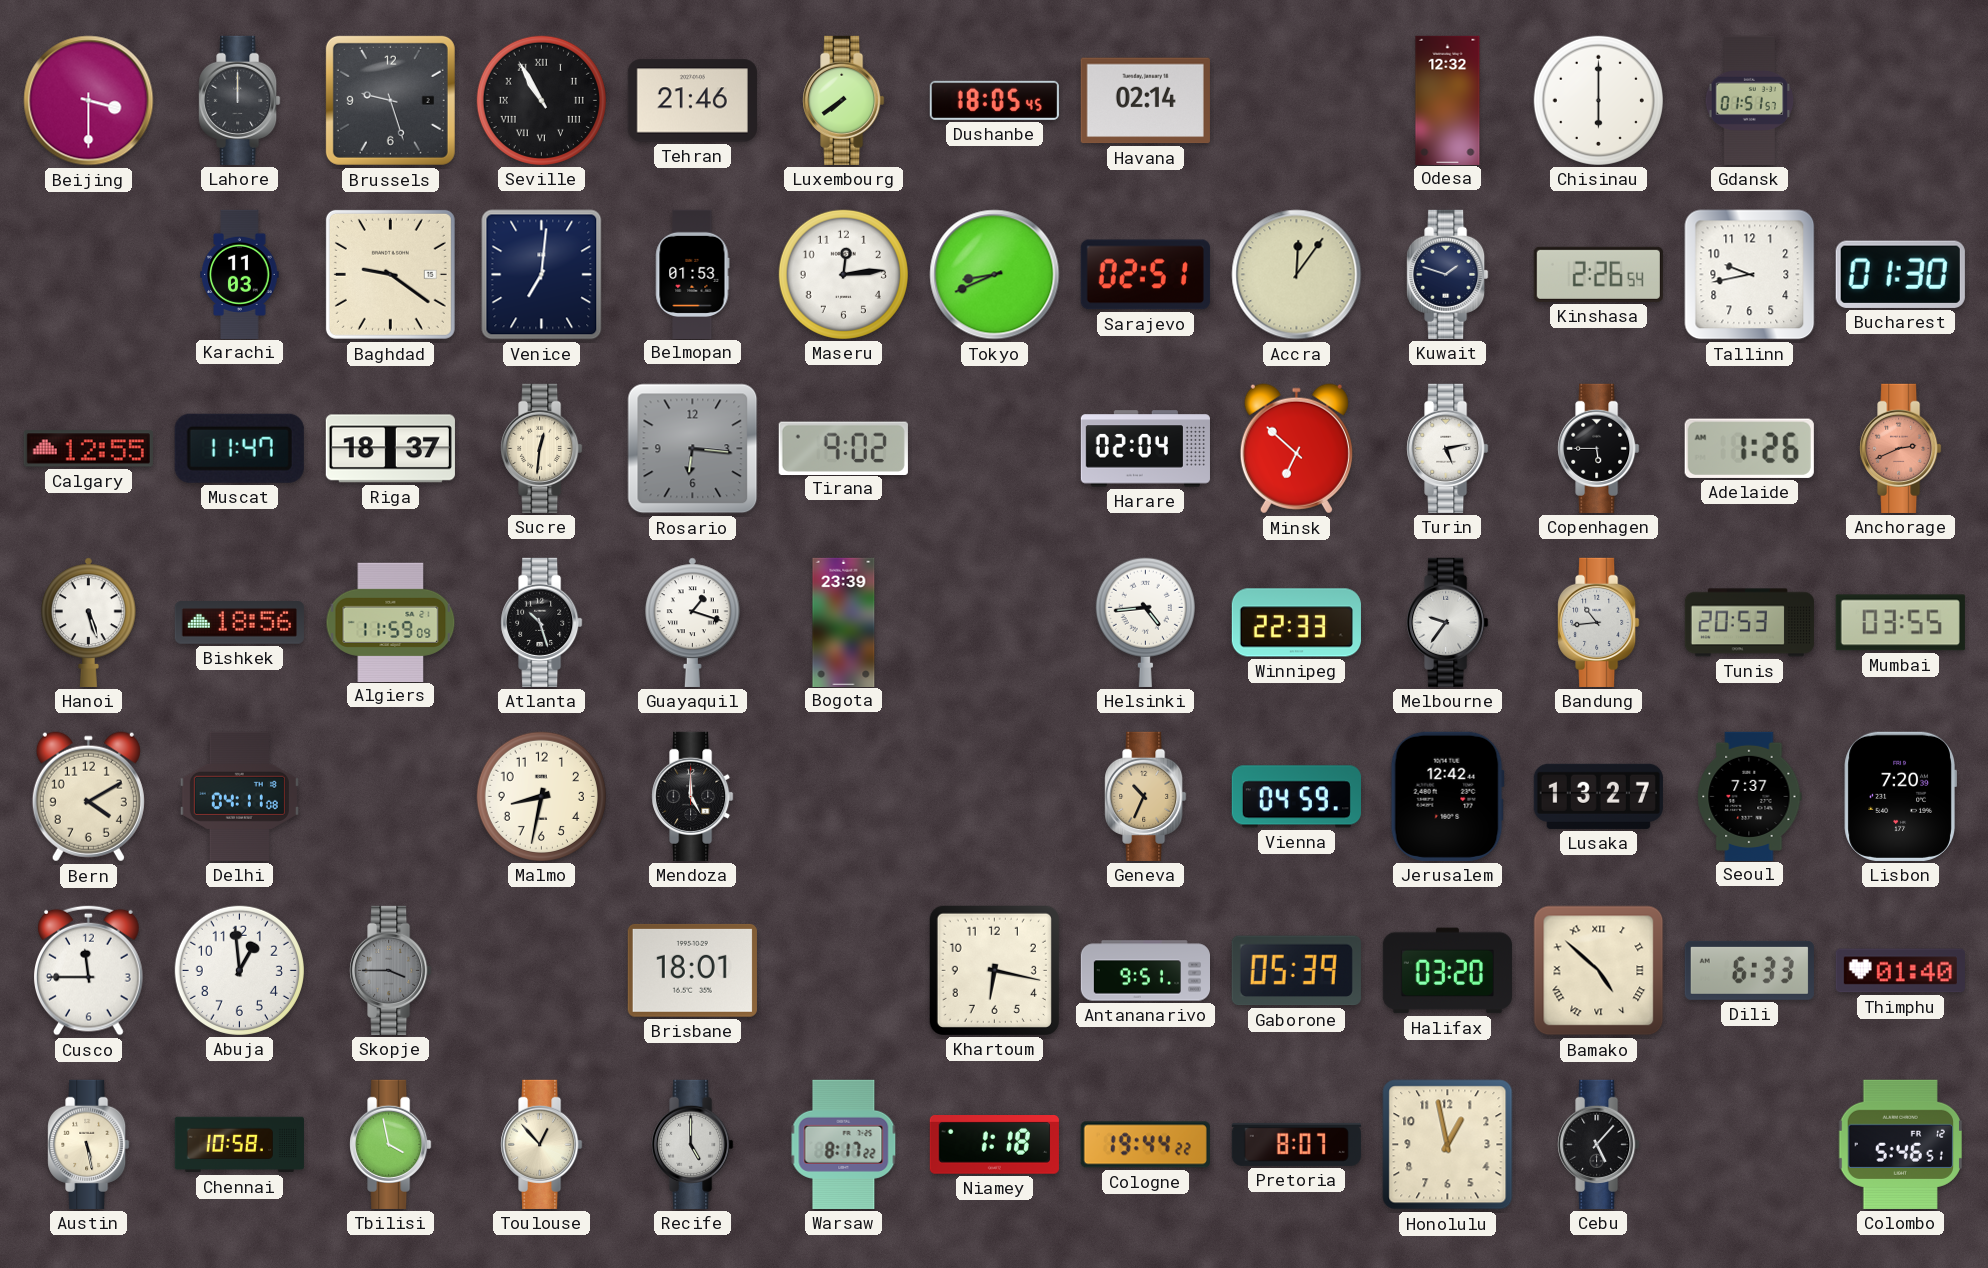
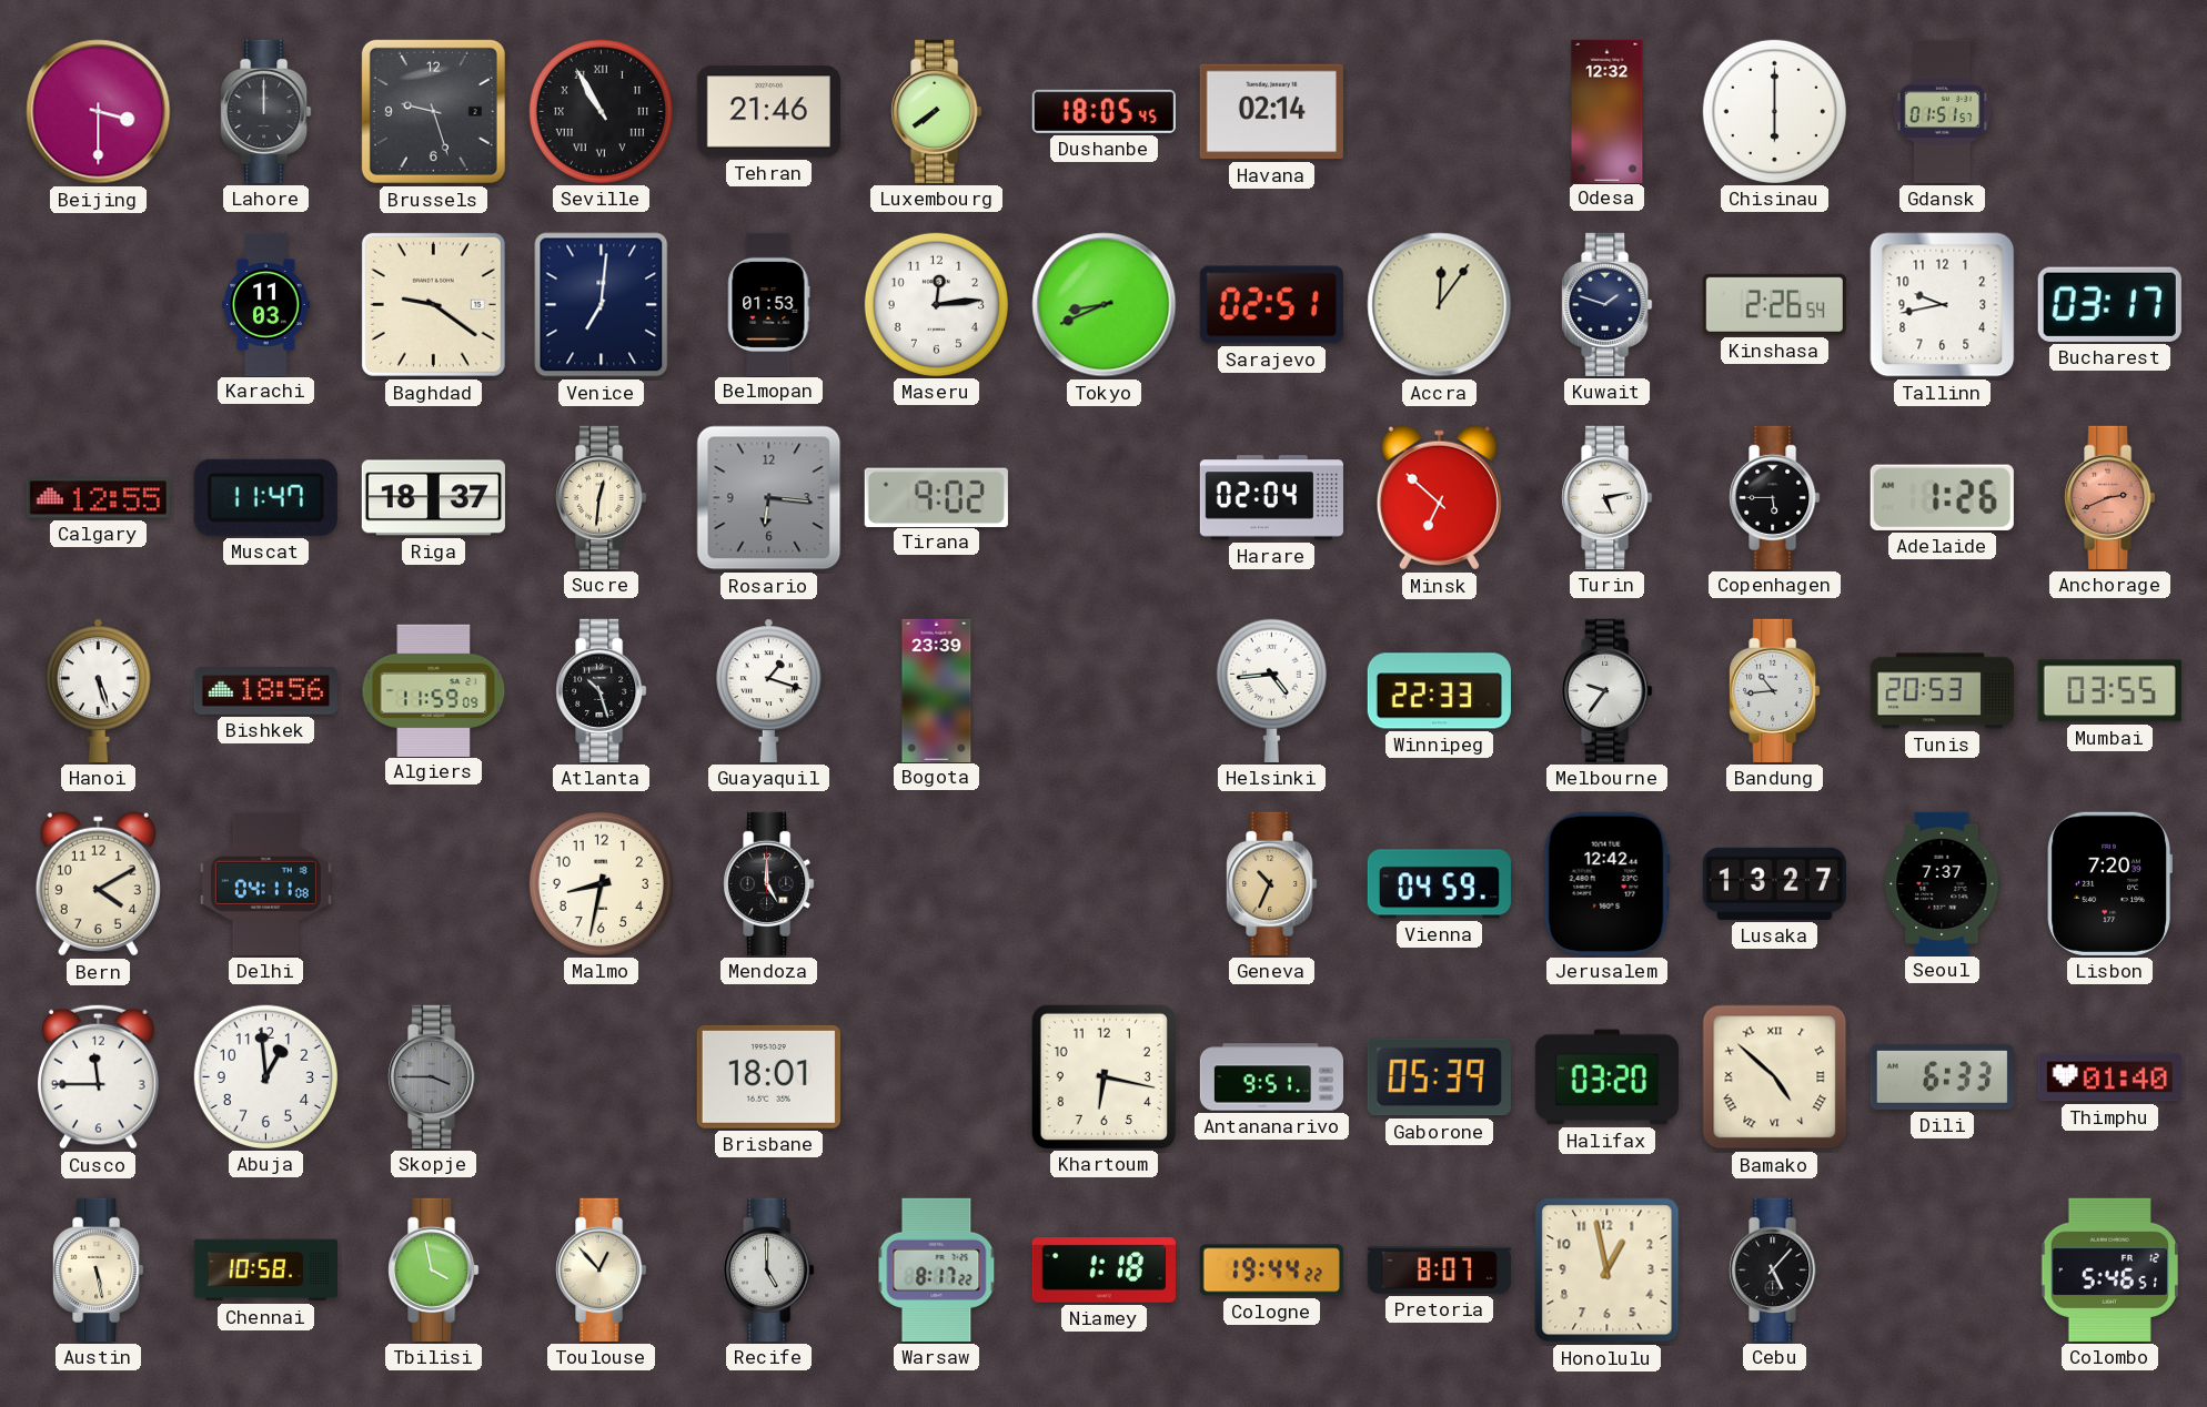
Bucharest: 01:30 -> 03:17
